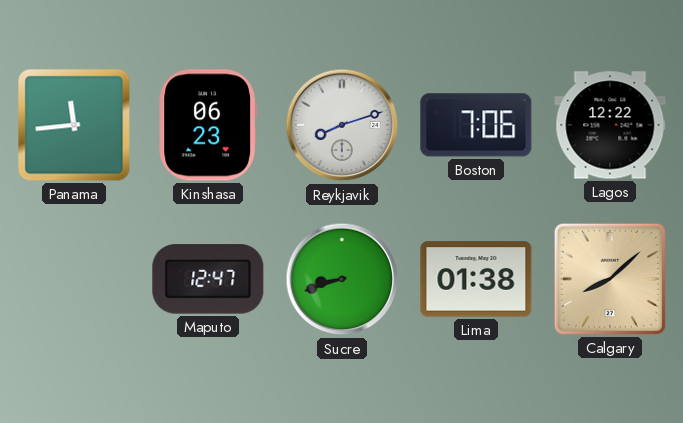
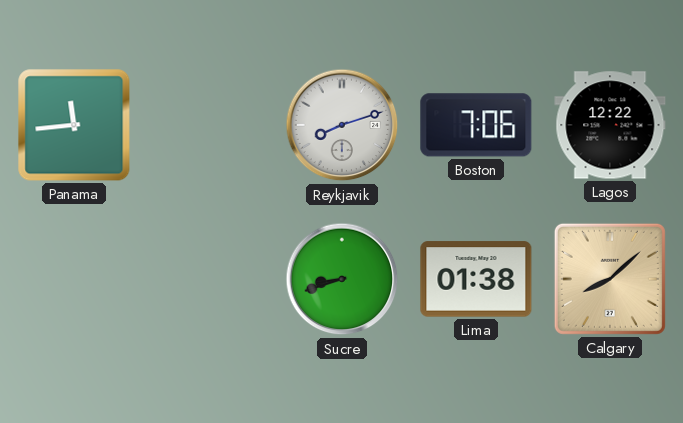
Kinshasa: 06:23 -> none
Maputo: 12:47 -> none
